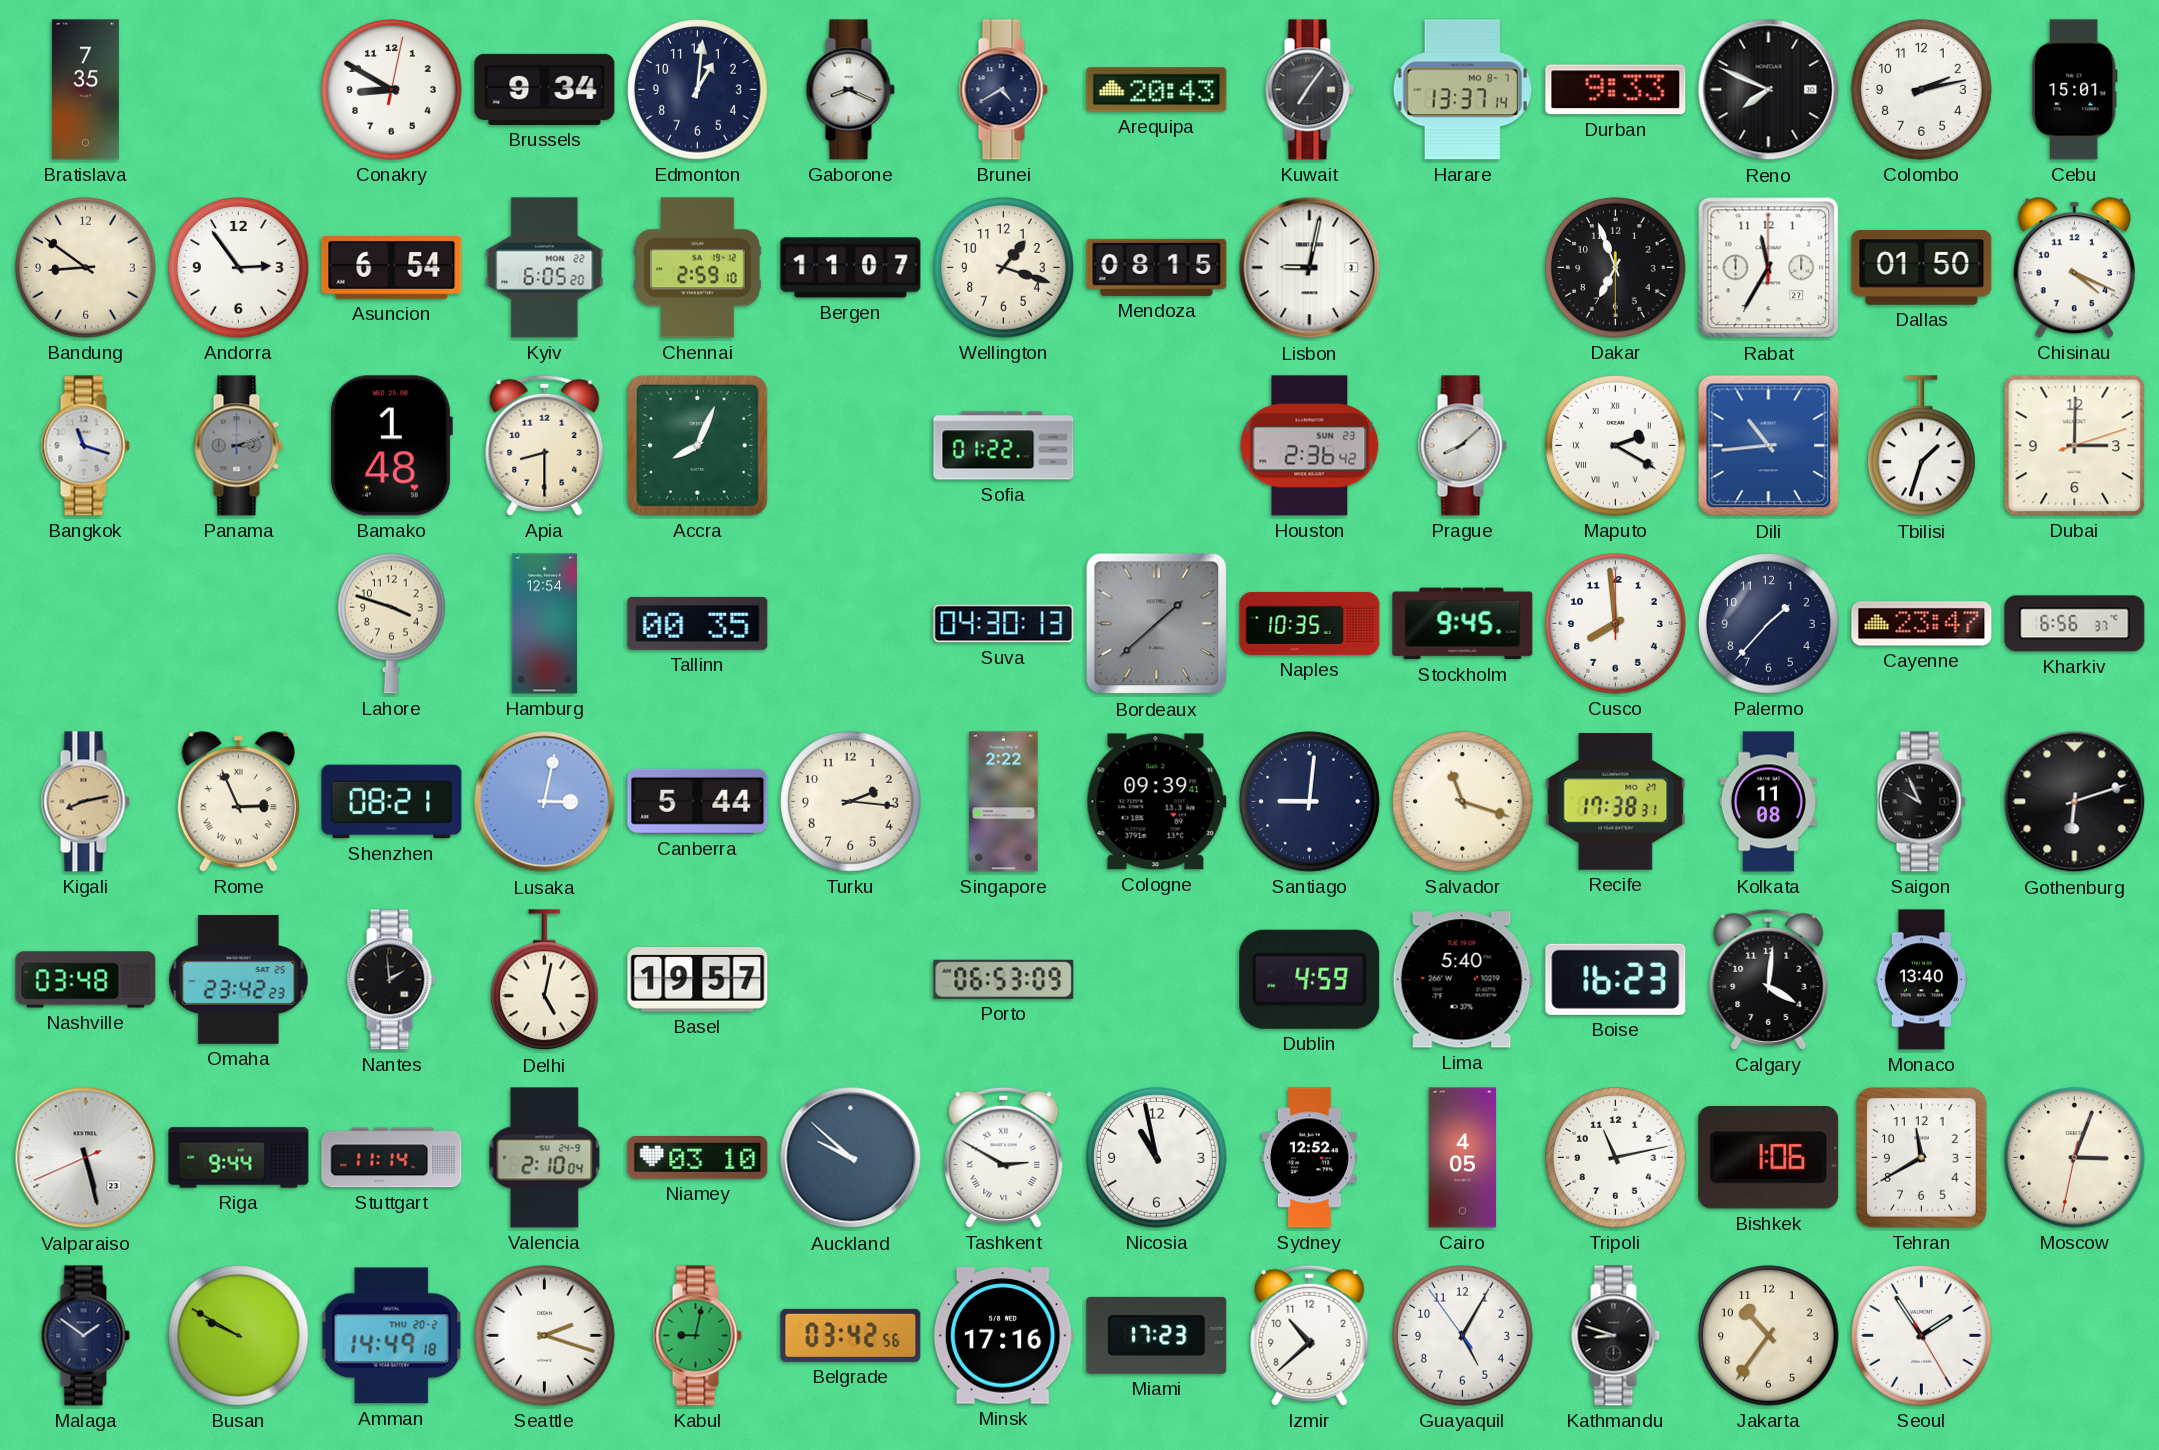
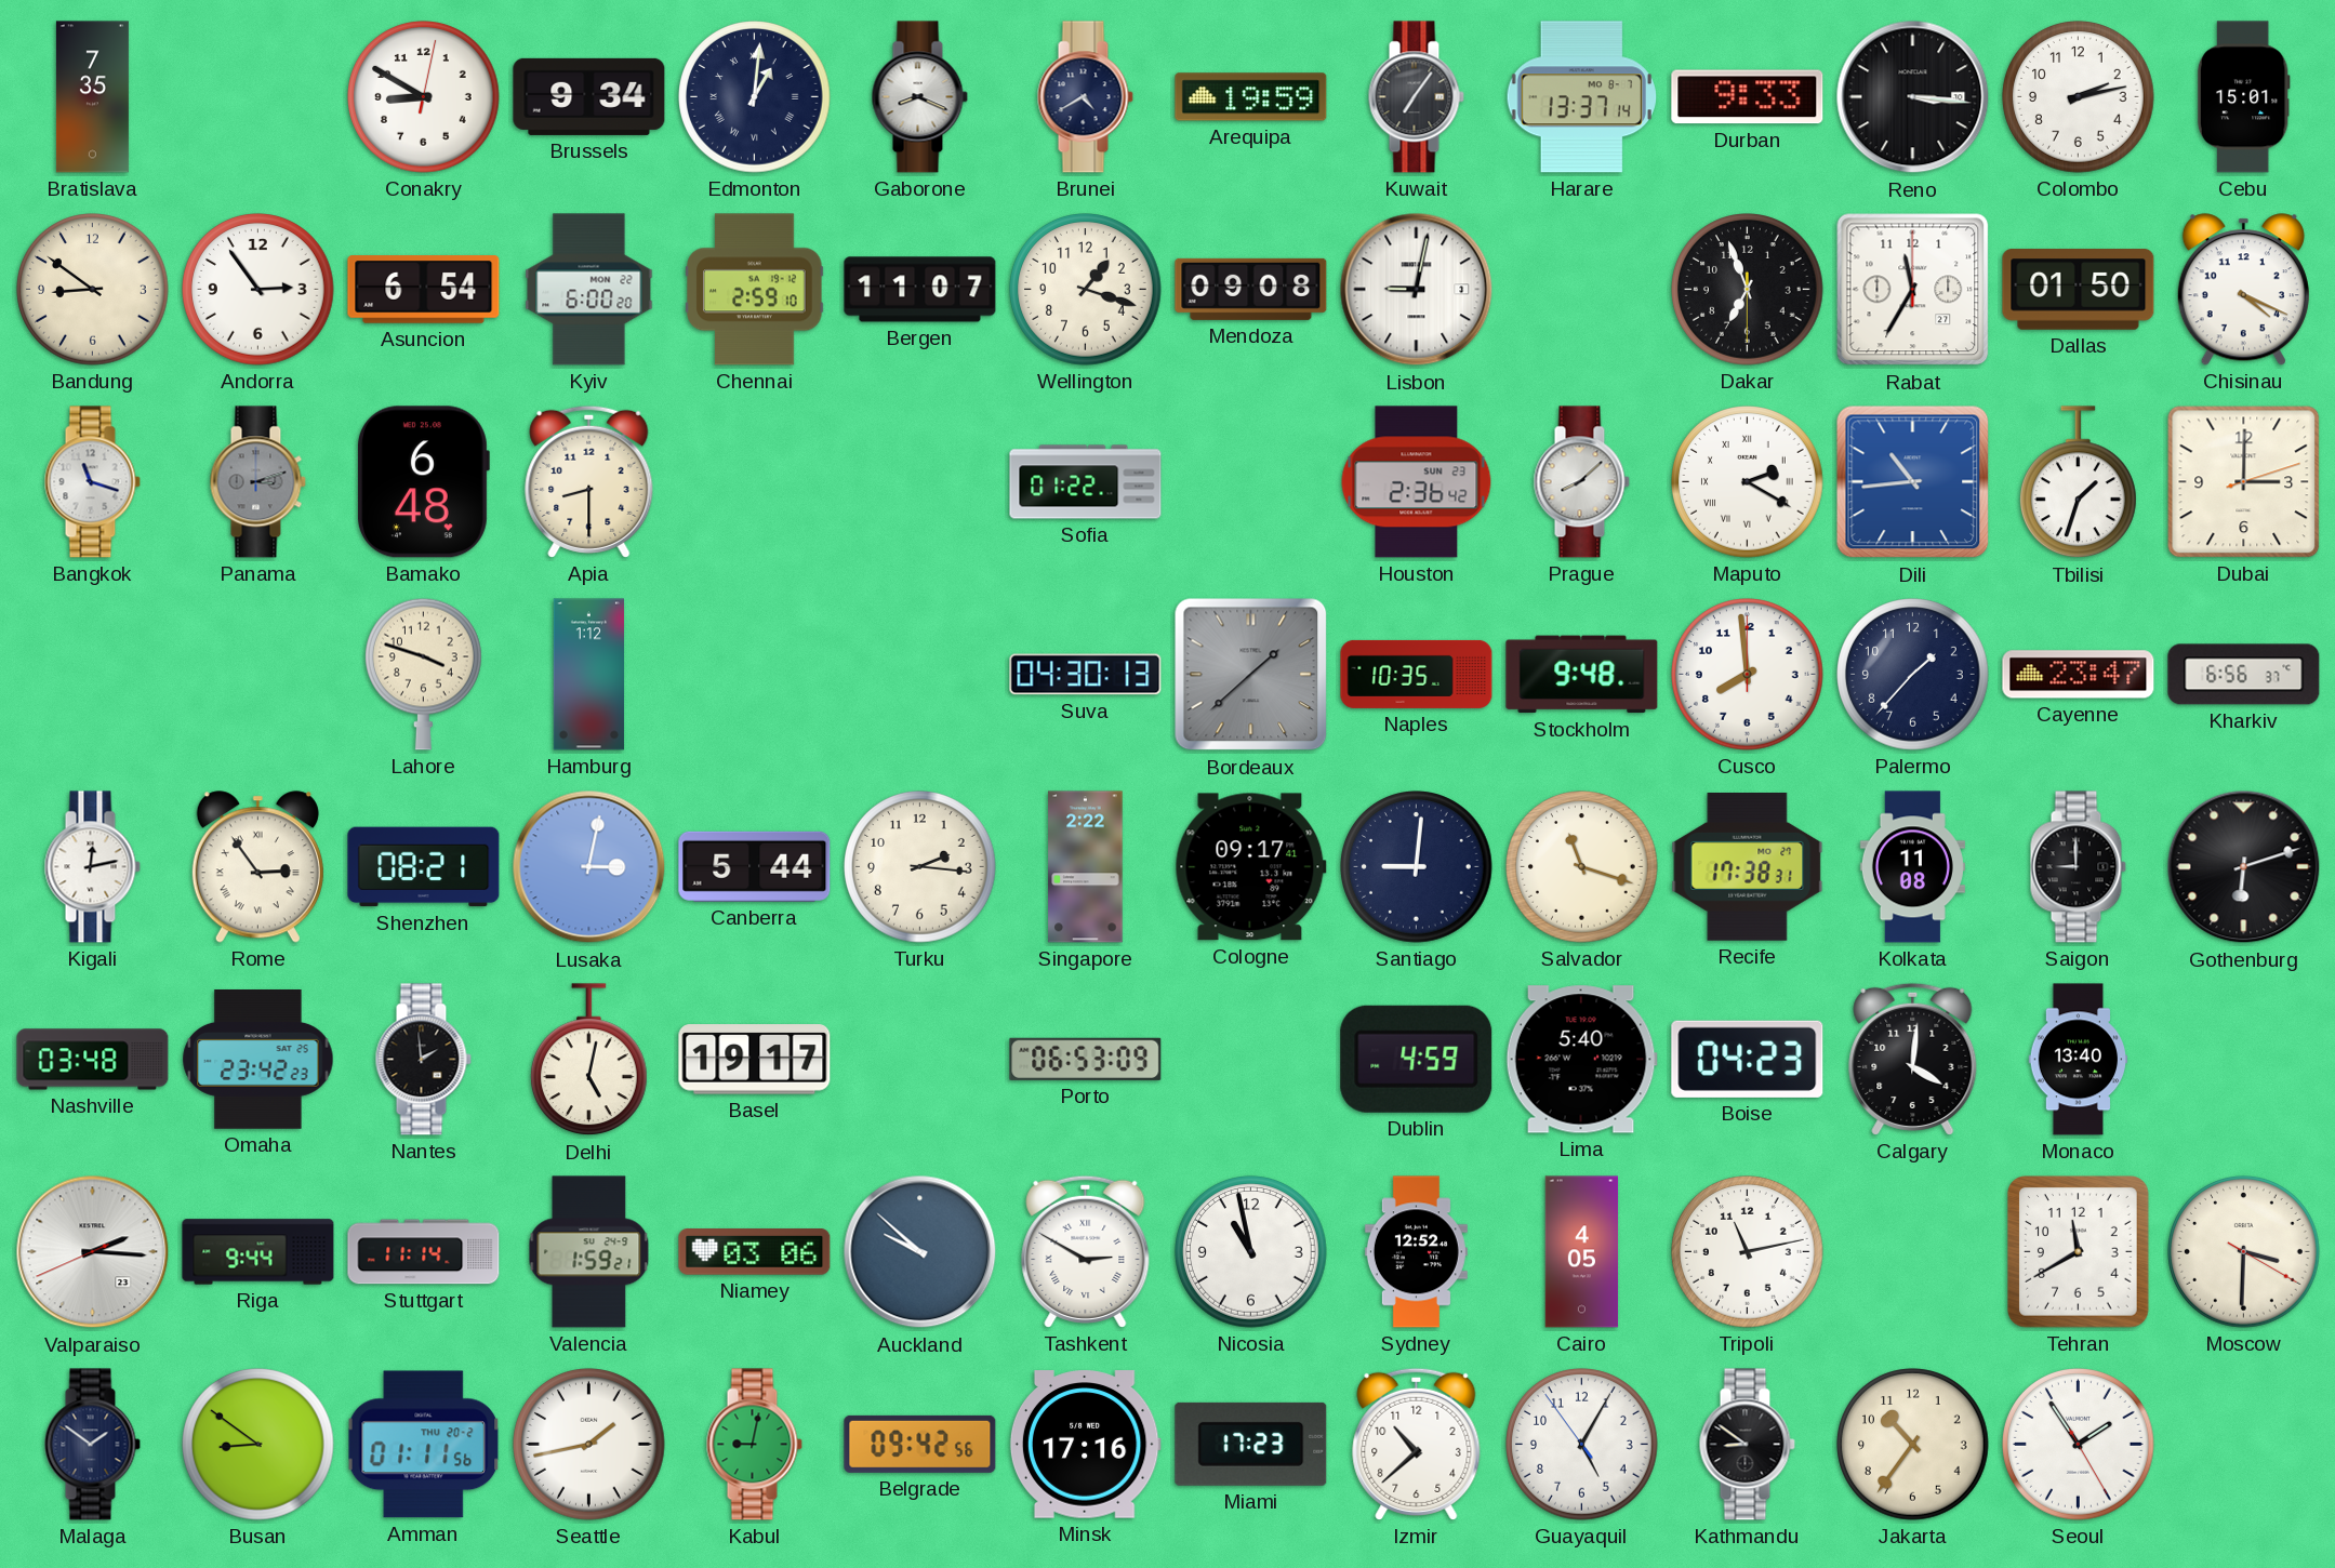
Edmonton numerals: Arabic -> Roman
Arequipa: 20:43 -> 19:59
Reno: 7:49 -> 3:16
Kyiv: 6:05 -> 6:00
Mendoza: 08:15 -> 09:08
Bamako: 1:48 -> 6:48
Accra: 8:04 -> none
Hamburg: 12:54 -> 1:12
Tallinn: 00:35 -> none
Stockholm: 9:45 -> 9:48
Kigali: 8:13 -> 12:13
Kigali dial: champagne -> white
Rome: 2:56 -> 2:54
Cologne: 09:39 -> 09:17
Saigon: 9:56 -> 9:00
Basel: 19:57 -> 19:17
Boise: 16:23 -> 04:23
Valparaiso: 5:27 -> 2:15
Valencia: 2:10 -> 1:59
Niamey: 03:10 -> 03:06
Bishkek: 1:06 -> none
Moscow: 3:03 -> 3:30
Busan: 9:50 -> 8:51
Amman: 14:49 -> 01:11
Seattle: 2:18 -> 1:43
Belgrade: 03:42 -> 09:42
Kathmandu: 8:48 -> 8:51
